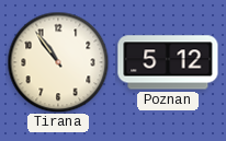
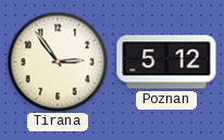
Tirana: 10:54 -> 2:54
